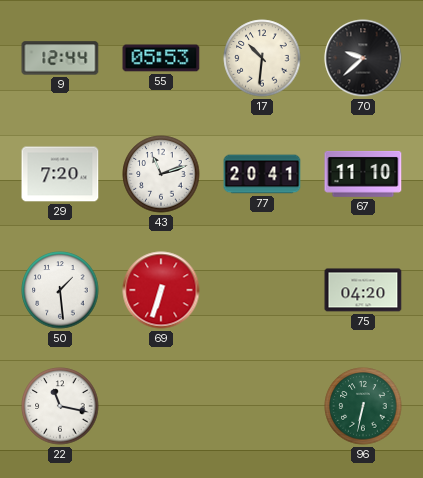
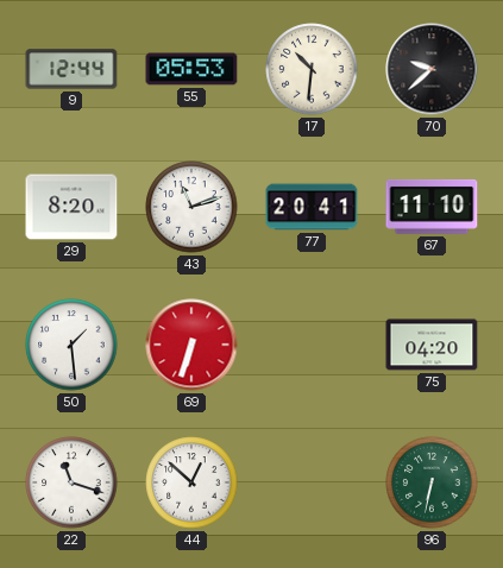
29: 7:20 -> 8:20
22: 11:17 -> 11:18
44: none -> 12:52
